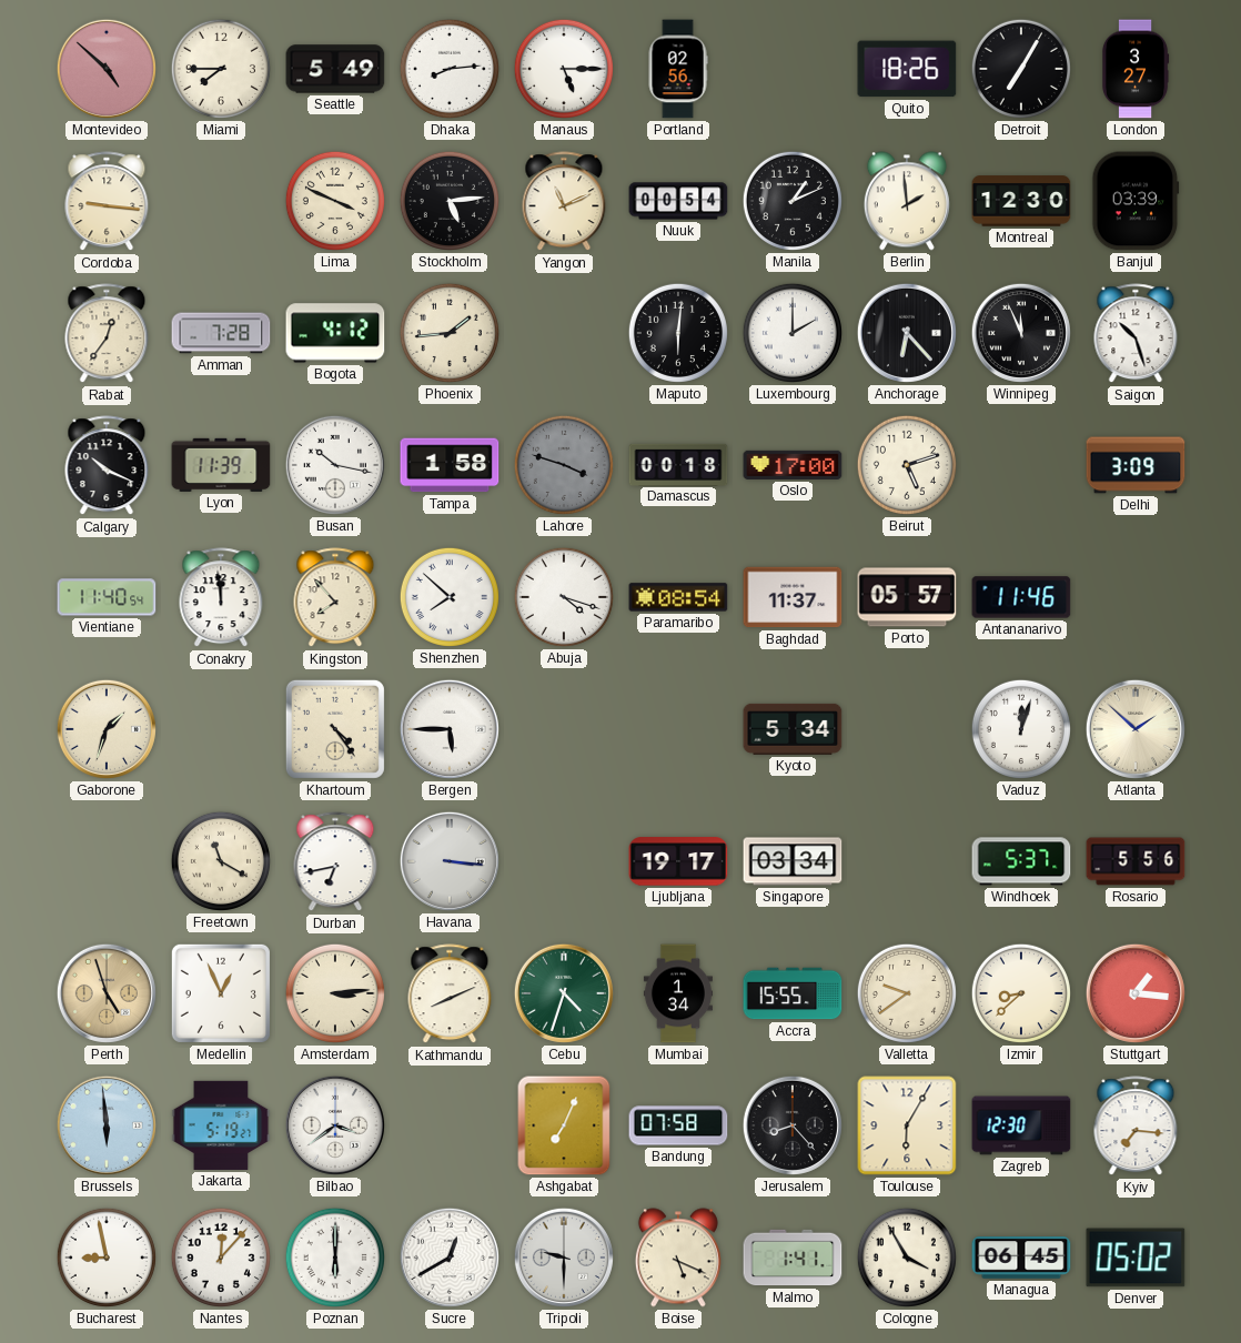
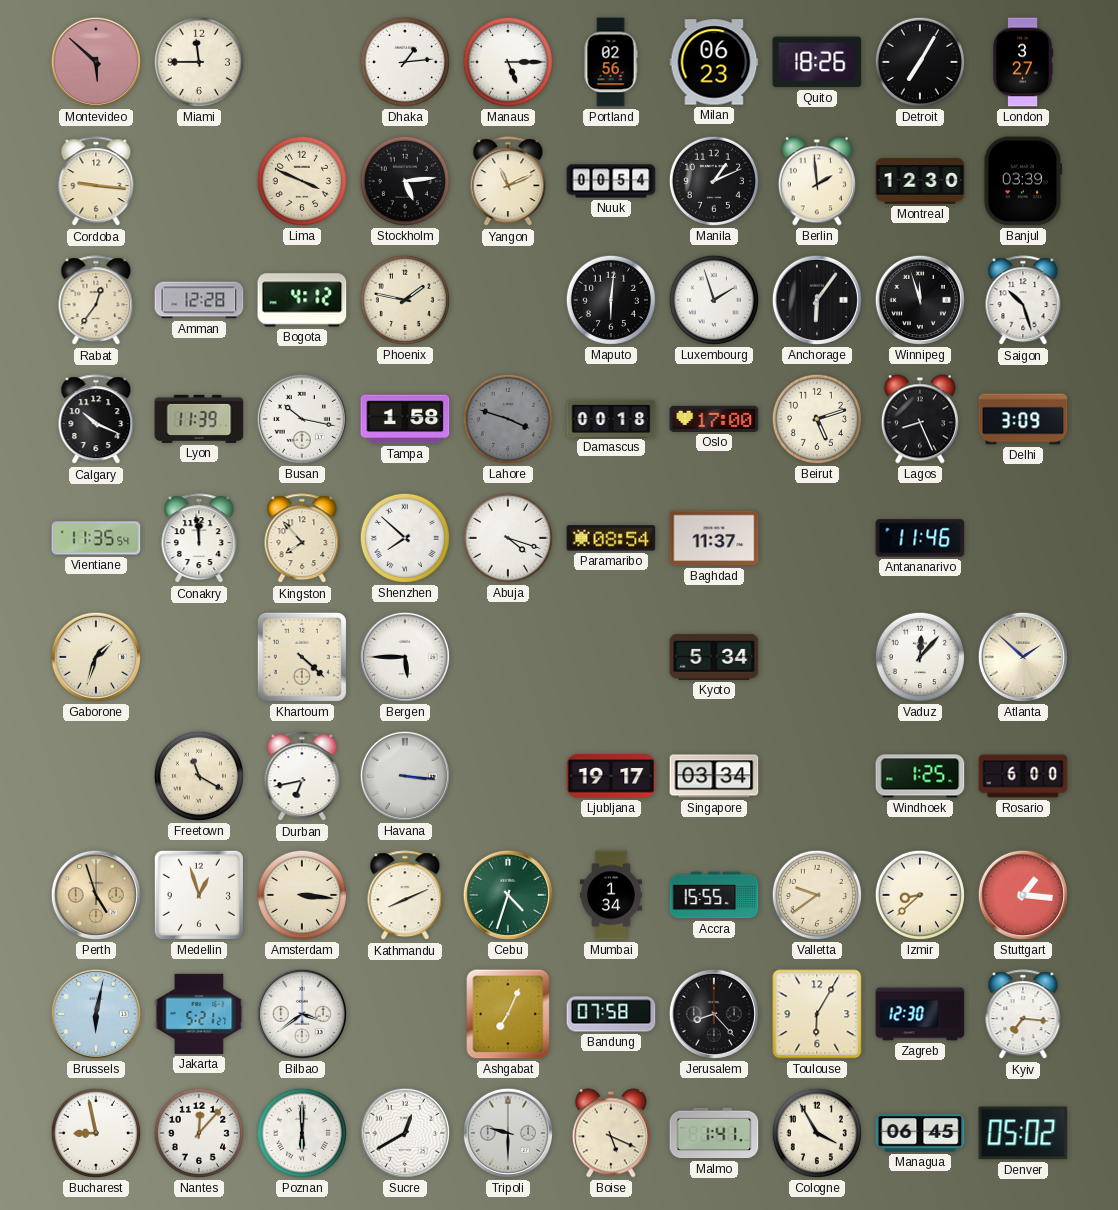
Montevideo: 4:52 -> 5:52
Miami: 7:45 -> 11:45
Seattle: 5:49 -> none
Dhaka: 8:14 -> 1:14
Milan: none -> 06:23
Amman: 7:28 -> 12:28
Phoenix: 1:44 -> 1:47
Luxembourg: 2:00 -> 1:57
Anchorage: 6:23 -> 6:06
Winnipeg: 11:56 -> 11:57
Lagos: none -> 8:26
Vientiane: 11:40 -> 11:35
Porto: 05:57 -> none
Khartoum: 4:24 -> 4:22
Vaduz: 12:03 -> 12:07
Windhoek: 5:37 -> 1:25
Rosario: 5:56 -> 6:00
Medellin: 12:56 -> 12:57
Amsterdam: 3:14 -> 3:16
Brussels: 5:59 -> 6:02
Jakarta: 5:19 -> 5:21
